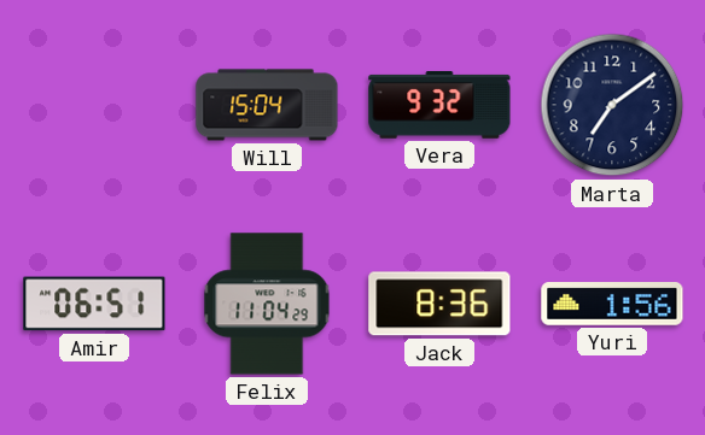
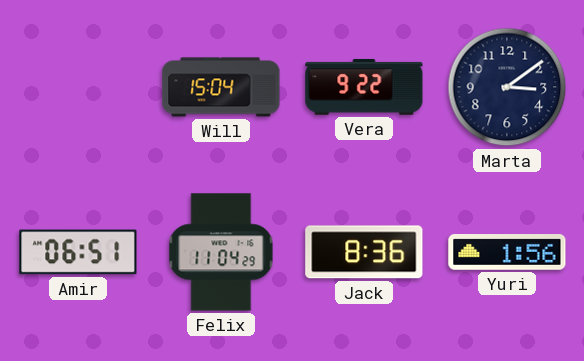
Vera: 9:32 -> 9:22
Marta: 7:09 -> 3:09
